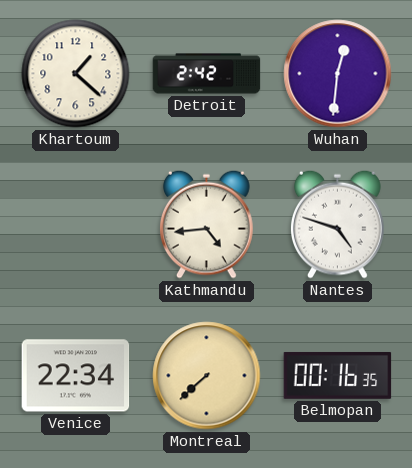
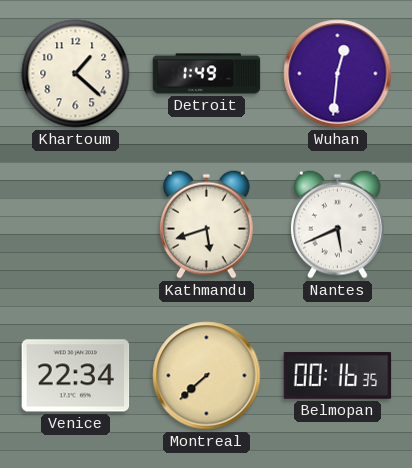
Detroit: 2:42 -> 1:49
Kathmandu: 4:44 -> 5:42
Nantes: 4:48 -> 5:41
